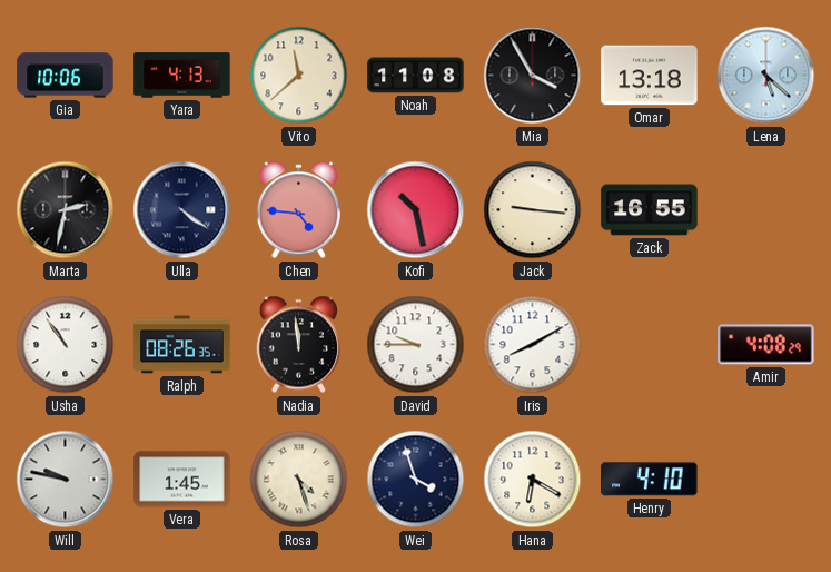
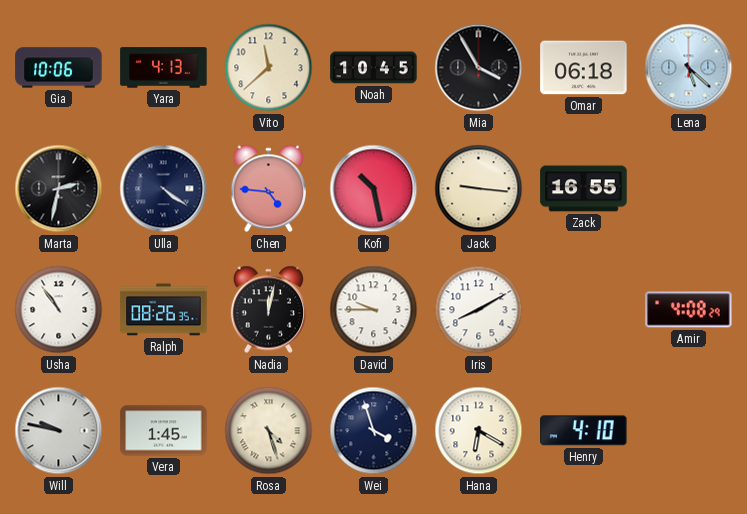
Noah: 11:08 -> 10:45
Omar: 13:18 -> 06:18
Nadia: 11:59 -> 12:02
